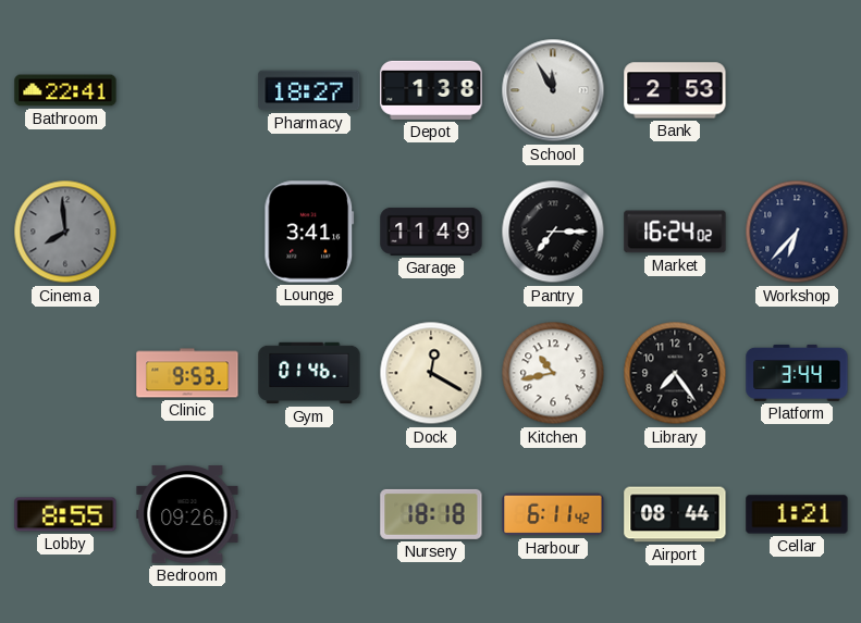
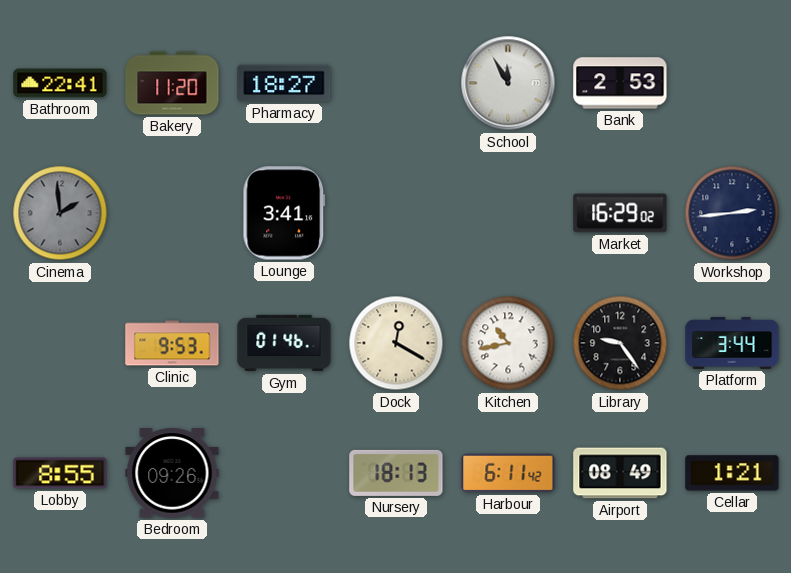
Bakery: none -> 11:20
Depot: 1:38 -> none
Cinema: 7:59 -> 1:59
Garage: 11:49 -> none
Pantry: 7:15 -> none
Market: 16:24 -> 16:29
Workshop: 6:37 -> 2:44
Library: 7:24 -> 9:24
Nursery: 18:18 -> 18:13
Airport: 08:44 -> 08:49
